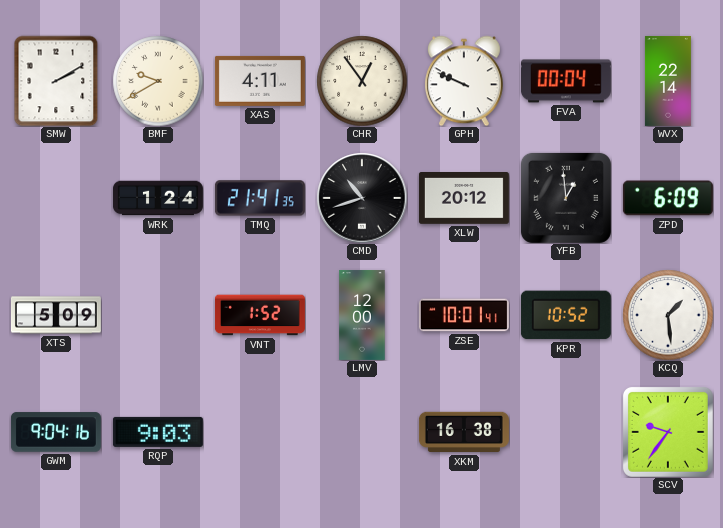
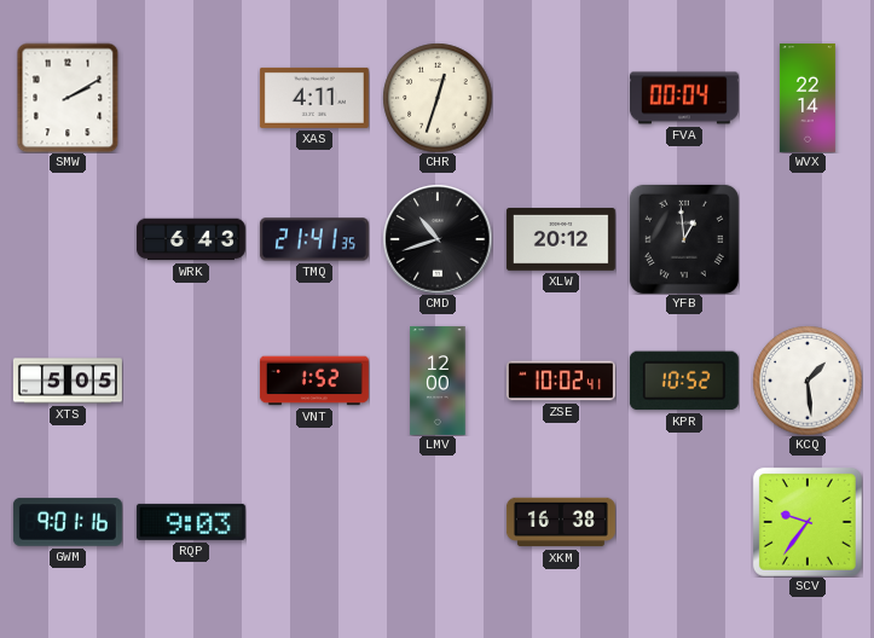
BMF: 9:40 -> none
CHR: 12:54 -> 12:33
GPH: 9:49 -> none
WRK: 1:24 -> 6:43
ZPD: 6:09 -> none
XTS: 5:09 -> 5:05
ZSE: 10:01 -> 10:02
GWM: 9:04 -> 9:01
